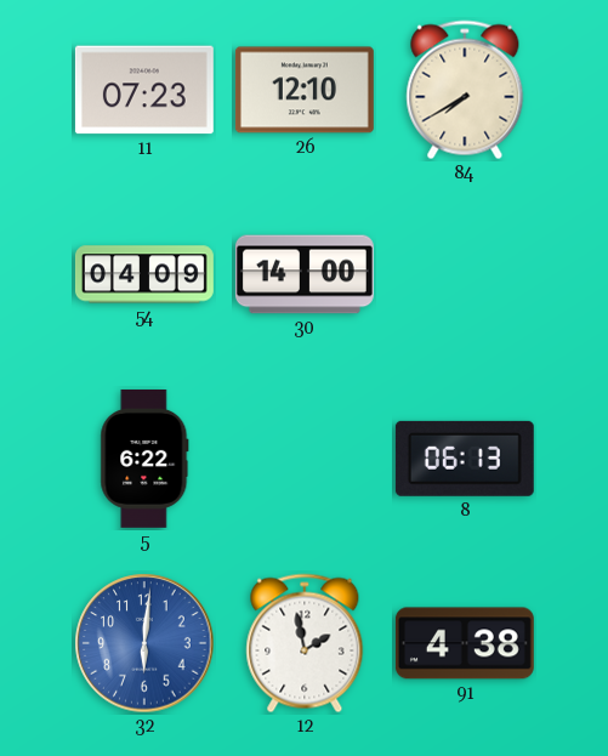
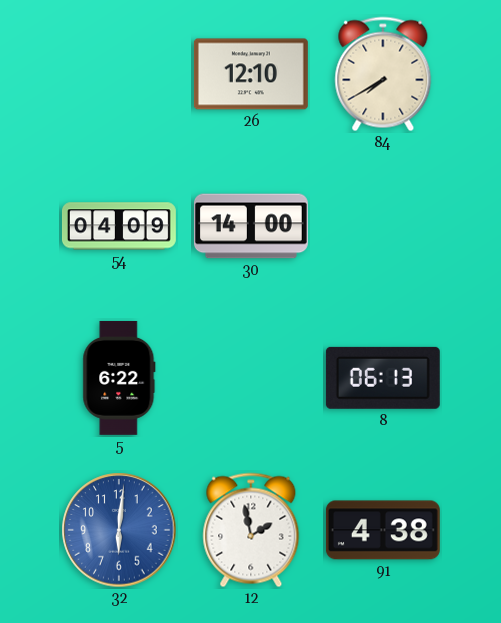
11: 07:23 -> none
